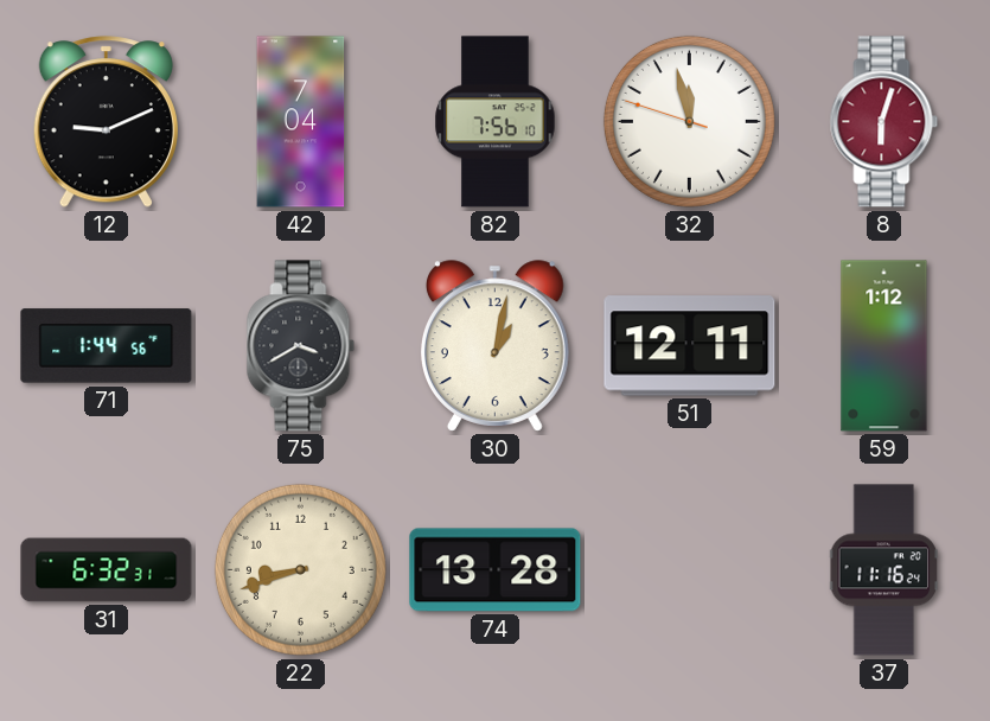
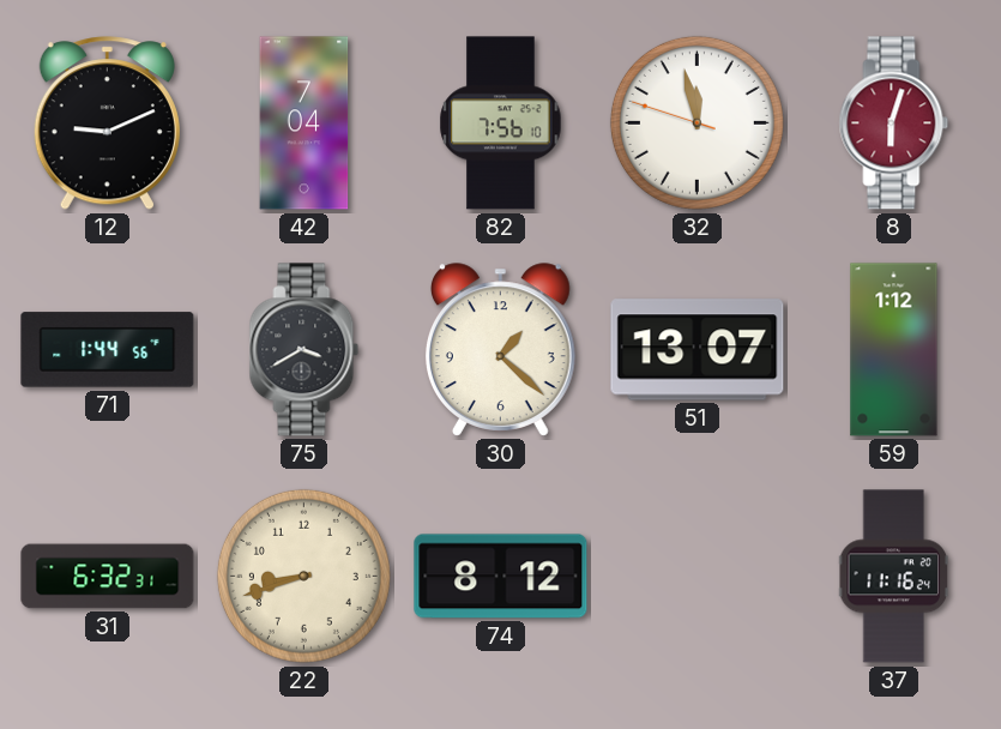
30: 1:02 -> 1:22
51: 12:11 -> 13:07
74: 13:28 -> 8:12
